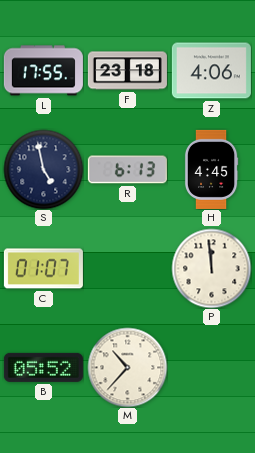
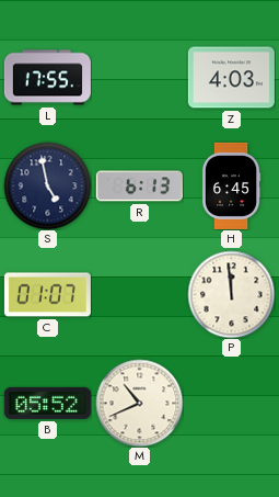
F: 23:18 -> none
Z: 4:06 -> 4:03
H: 4:45 -> 6:45
M: 10:37 -> 10:41
